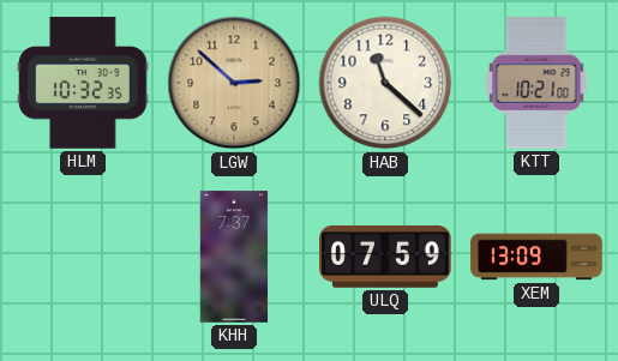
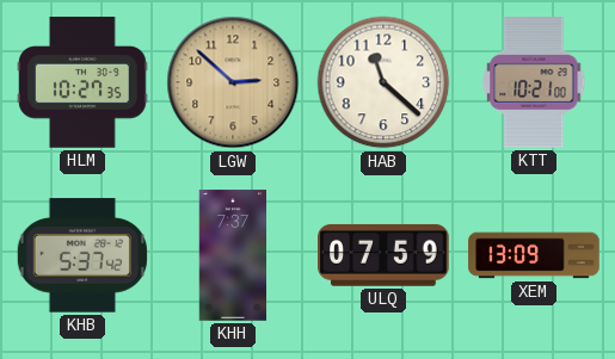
HLM: 10:32 -> 10:27
KHB: none -> 5:37
